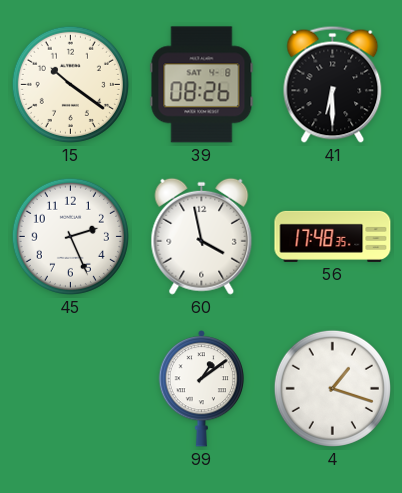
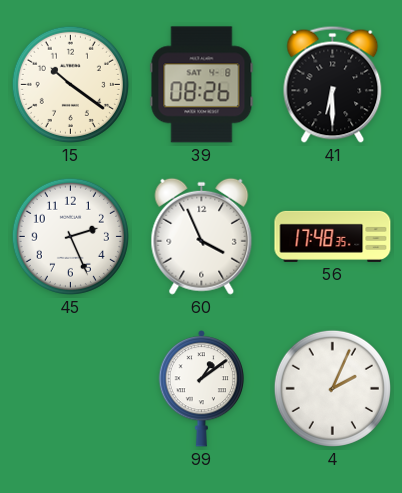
60: 3:58 -> 3:56
4: 1:18 -> 2:04
